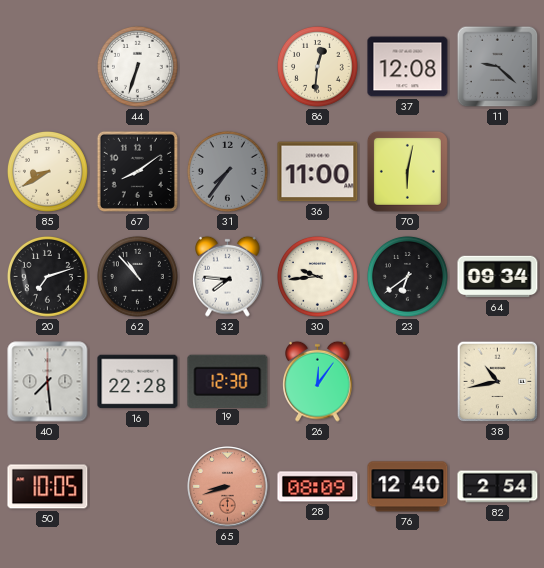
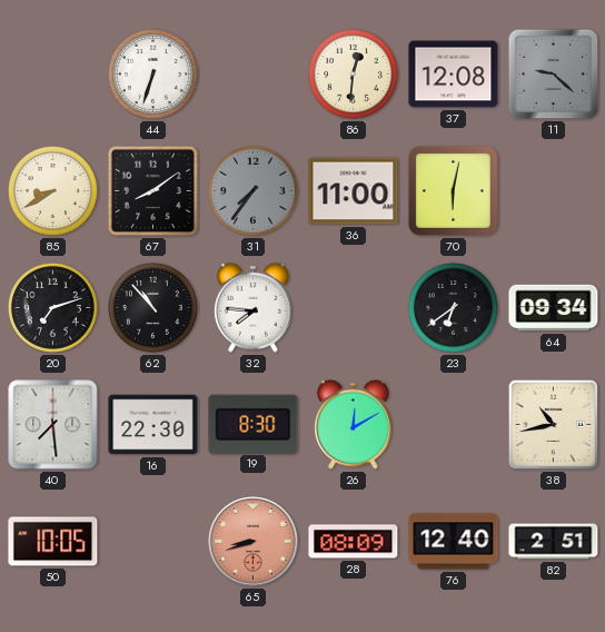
30: 9:44 -> none
16: 22:28 -> 22:30
19: 12:30 -> 8:30
26: 12:06 -> 12:10
82: 2:54 -> 2:51
